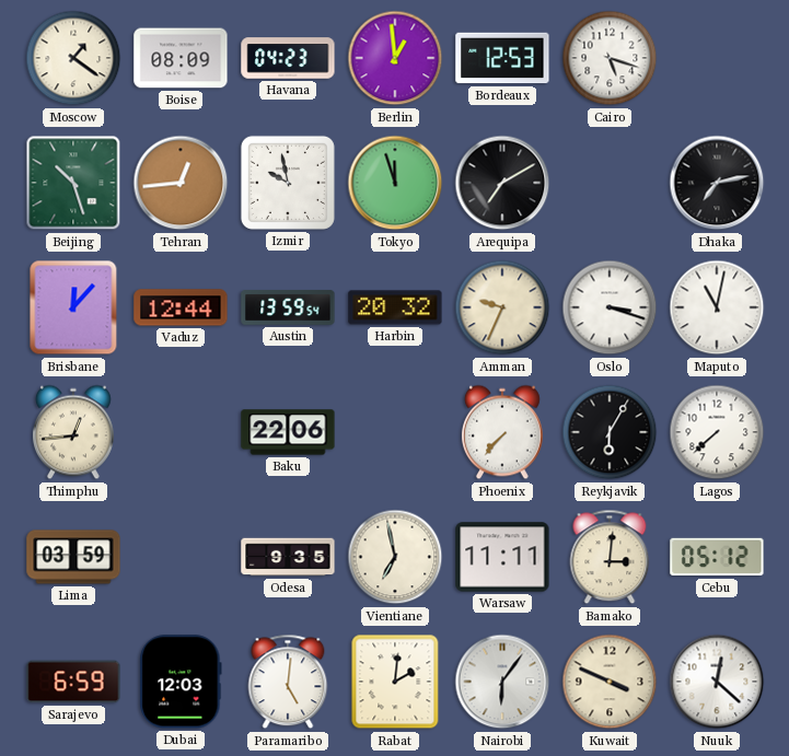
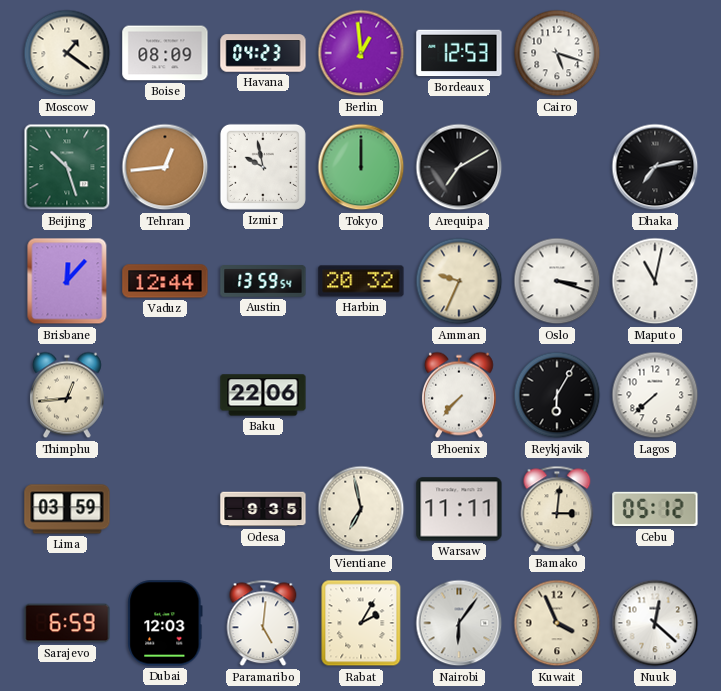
Tokyo: 11:57 -> 12:00
Rabat: 2:01 -> 2:05
Kuwait: 3:49 -> 3:56
